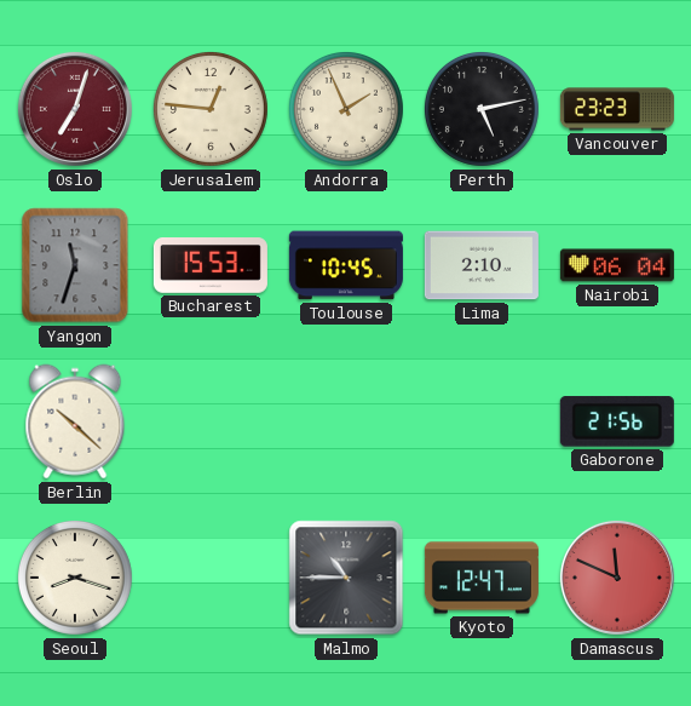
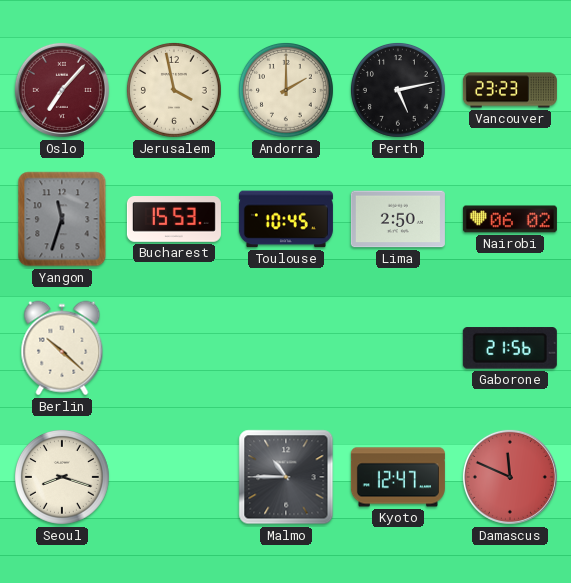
Oslo: 7:03 -> 7:07
Jerusalem: 12:46 -> 3:58
Andorra: 1:56 -> 2:00
Lima: 2:10 -> 2:50
Nairobi: 06:04 -> 06:02
